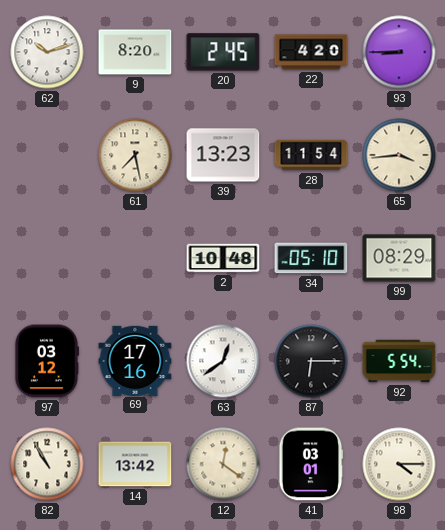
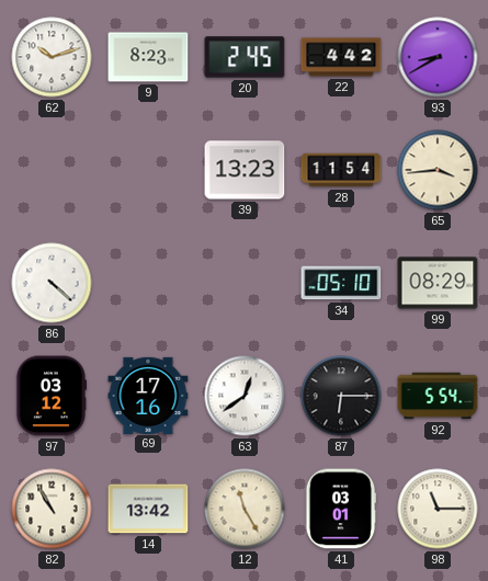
9: 8:20 -> 8:23
22: 4:20 -> 4:42
93: 8:45 -> 8:40
61: 7:28 -> none
86: none -> 4:22
2: 10:48 -> none
12: 12:21 -> 11:25
98: 4:15 -> 11:15
